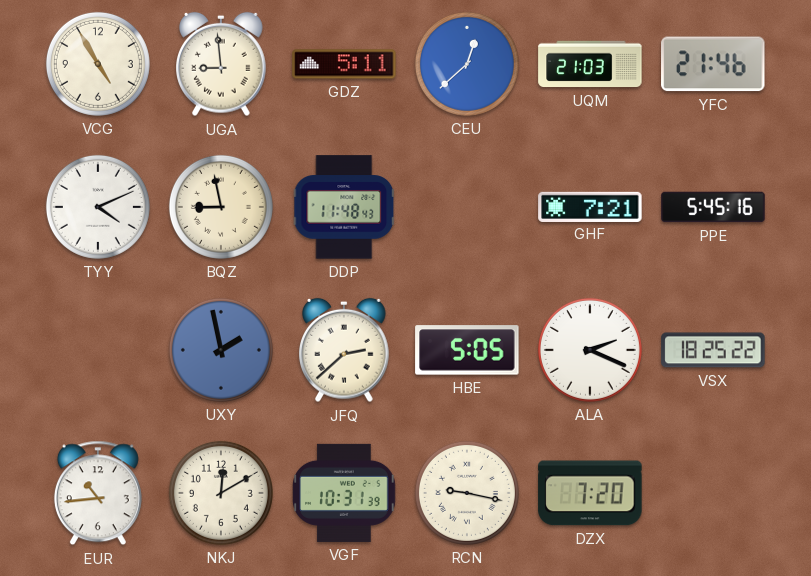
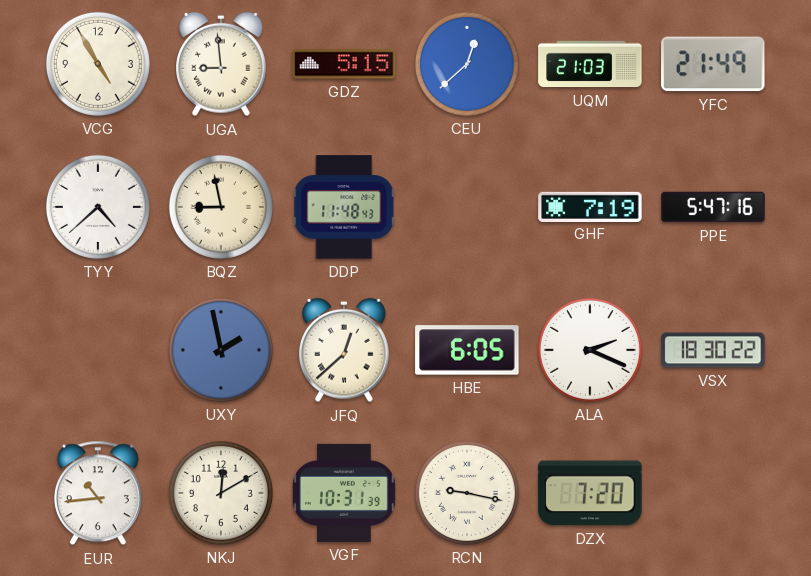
GDZ: 5:11 -> 5:15
YFC: 21:46 -> 21:49
TYY: 4:11 -> 4:38
GHF: 7:21 -> 7:19
PPE: 5:45 -> 5:47
JFQ: 2:38 -> 12:38
HBE: 5:05 -> 6:05
VSX: 18:25 -> 18:30
